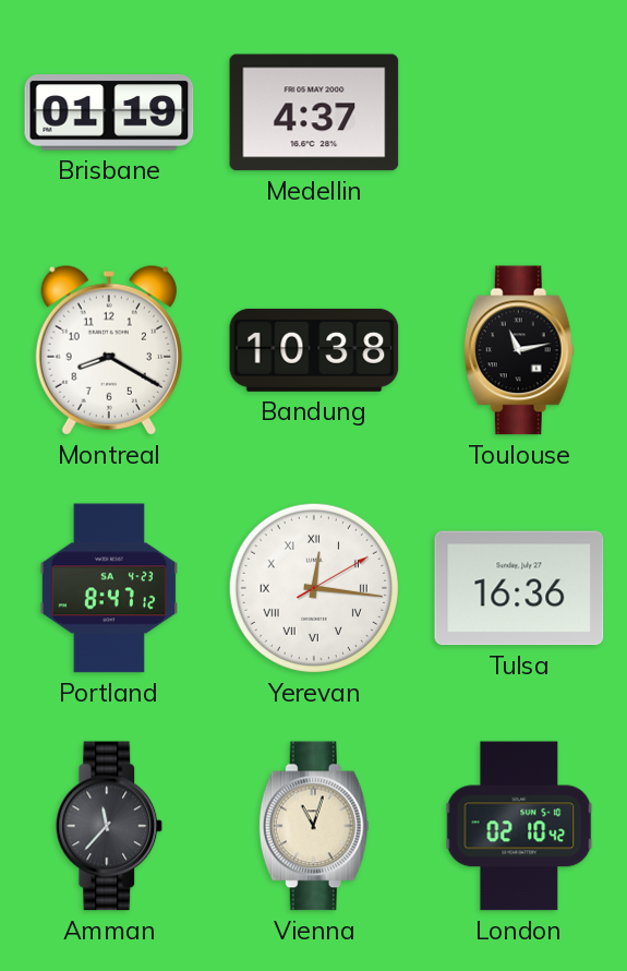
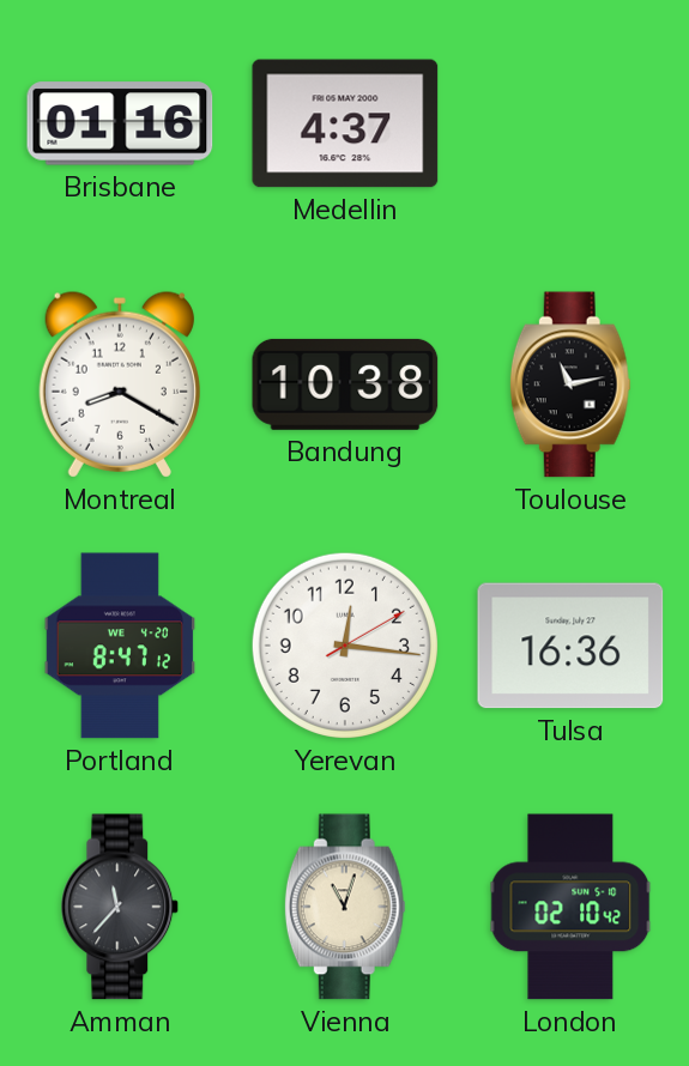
Brisbane: 01:19 -> 01:16
Portland date: SA 4-23 -> WE 4-20
Yerevan numerals: Roman -> Arabic
